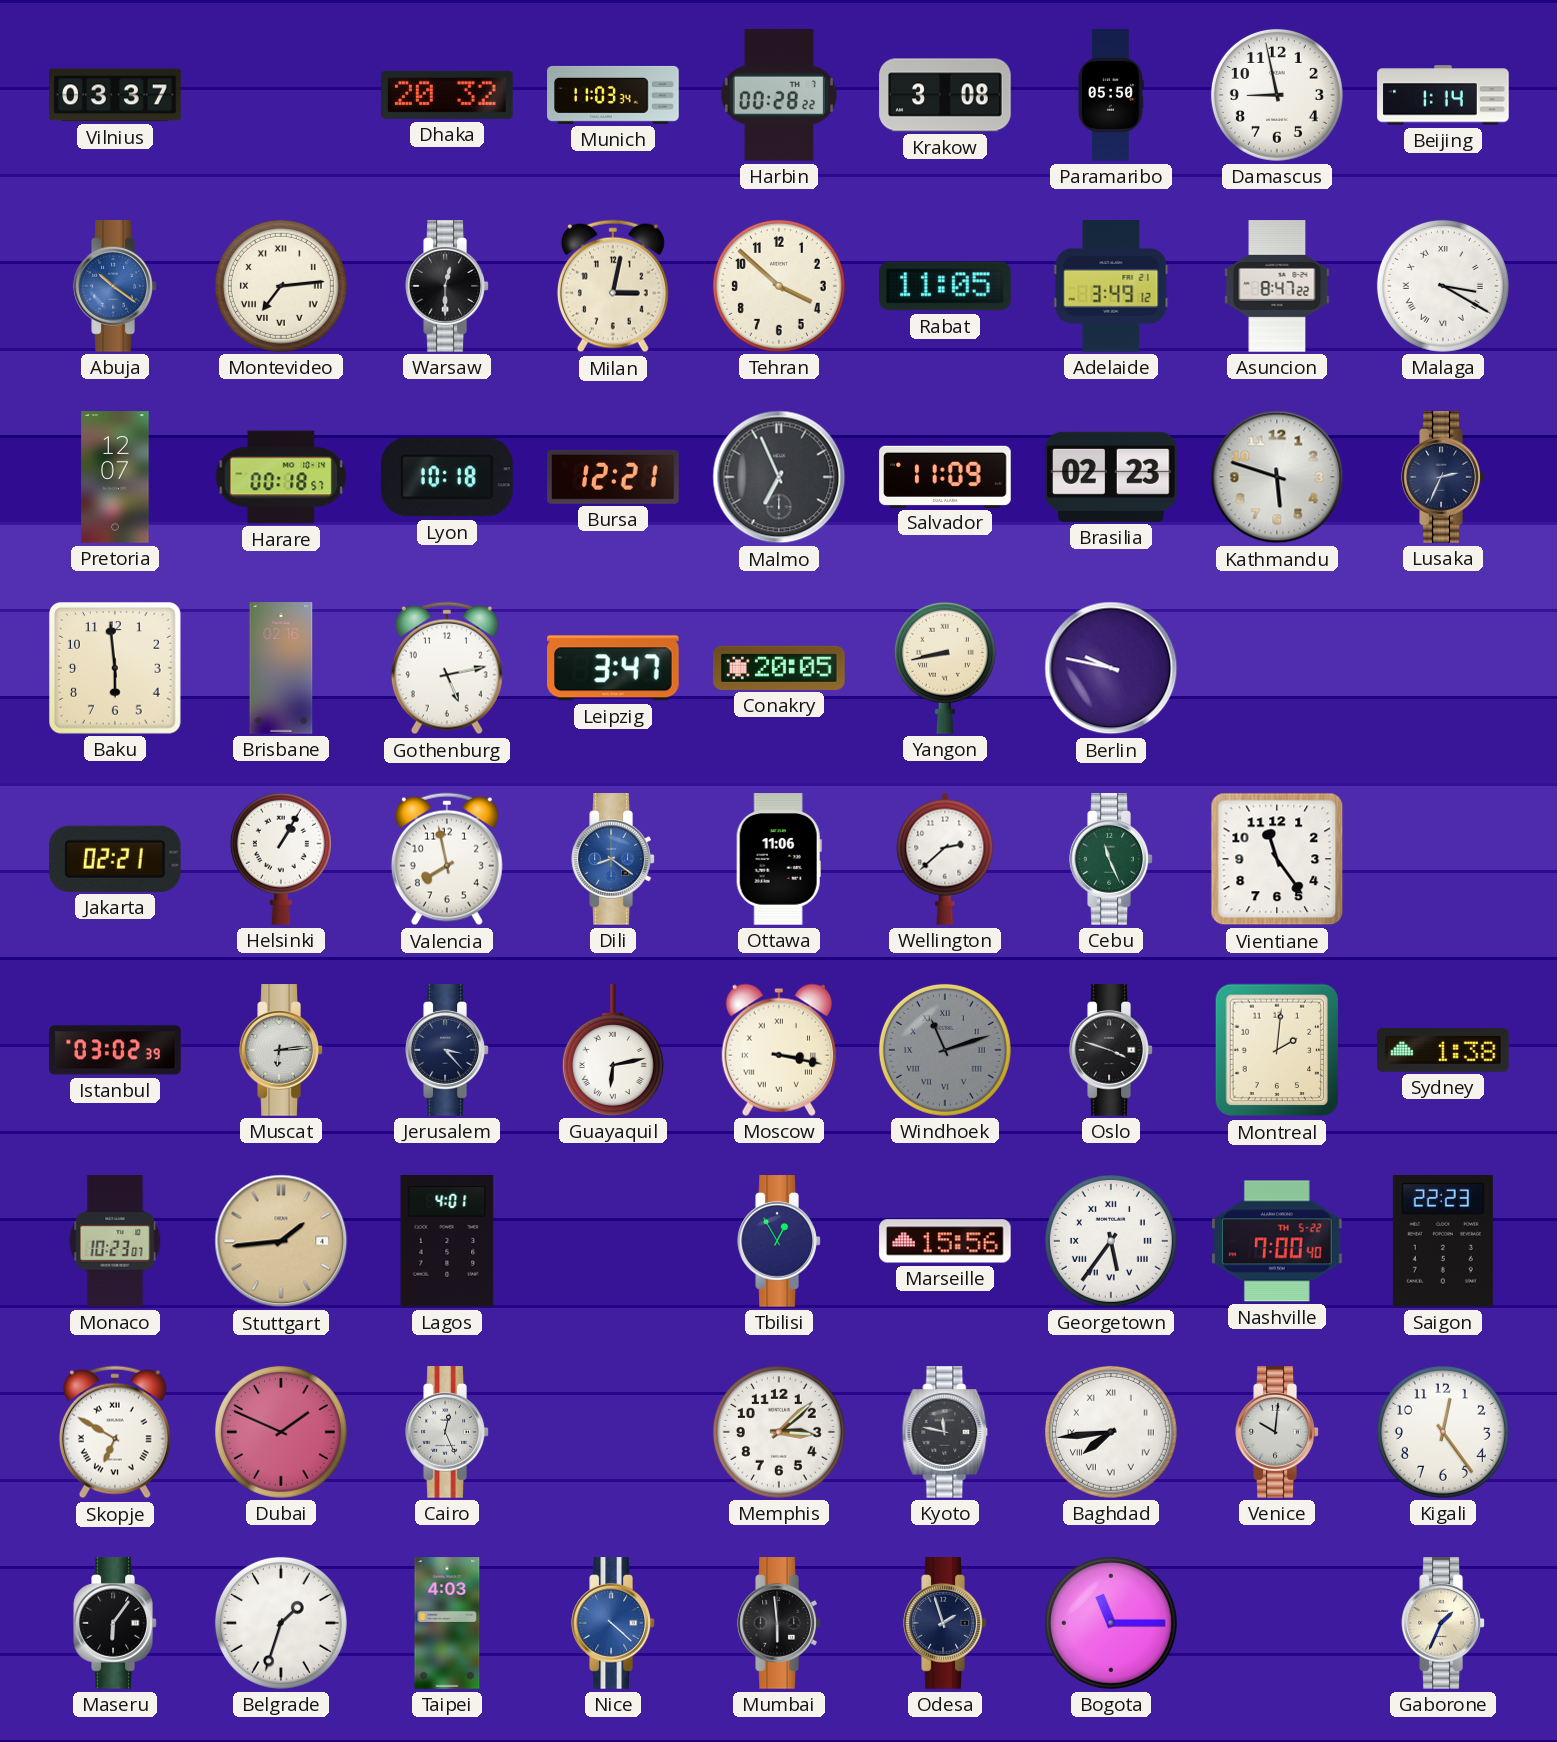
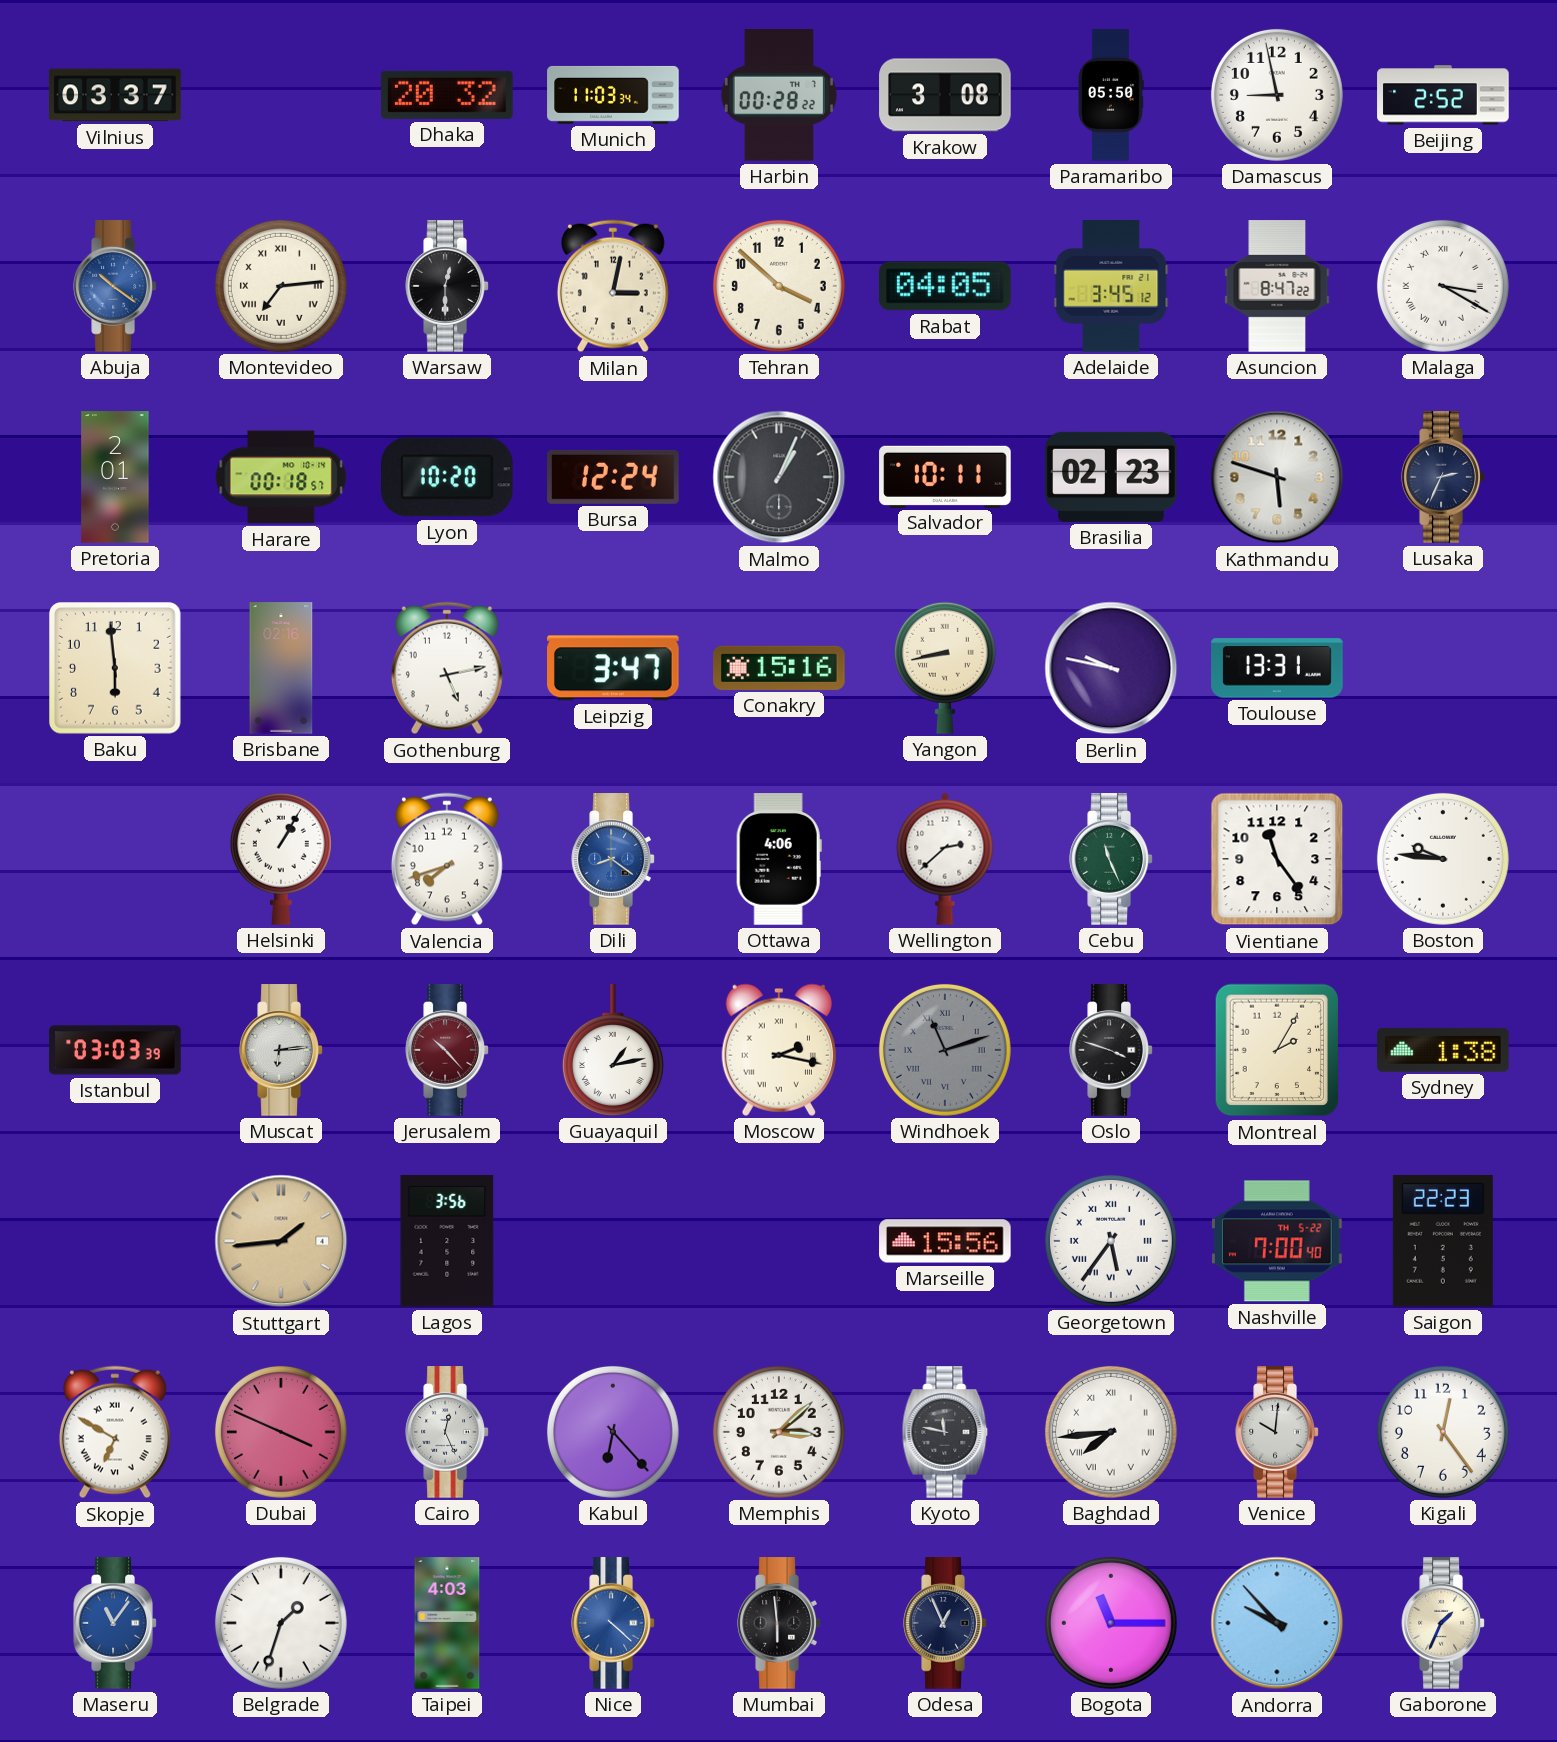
Beijing: 1:14 -> 2:52
Rabat: 11:05 -> 04:05
Adelaide: 3:49 -> 3:45
Pretoria: 12:07 -> 2:01
Lyon: 10:18 -> 10:20
Bursa: 12:21 -> 12:24
Malmo: 6:56 -> 1:04
Salvador: 11:09 -> 10:11
Conakry: 20:05 -> 15:16
Toulouse: none -> 13:31
Jakarta: 02:21 -> none
Valencia: 7:58 -> 7:42
Ottawa: 11:06 -> 4:06
Boston: none -> 9:46
Istanbul: 03:02 -> 03:03
Jerusalem: 3:23 -> 10:23
Jerusalem dial: navy -> burgundy
Guayaquil: 6:13 -> 1:13
Moscow: 3:17 -> 2:17
Montreal: 2:01 -> 2:05
Monaco: 10:23 -> none
Lagos: 4:01 -> 3:56
Tbilisi: 12:55 -> none
Dubai: 1:49 -> 3:49
Kabul: none -> 6:23
Maseru: 6:06 -> 11:06
Maseru dial: black -> blue
Odesa: 1:57 -> 12:56
Andorra: none -> 9:53
